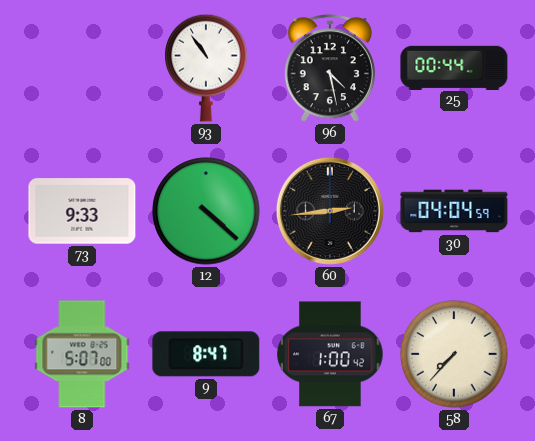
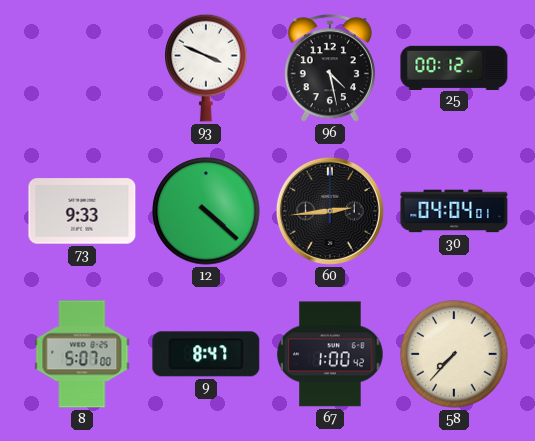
93: 10:54 -> 3:49
25: 00:44 -> 00:12
30: 04:04:59 -> 04:04:01
